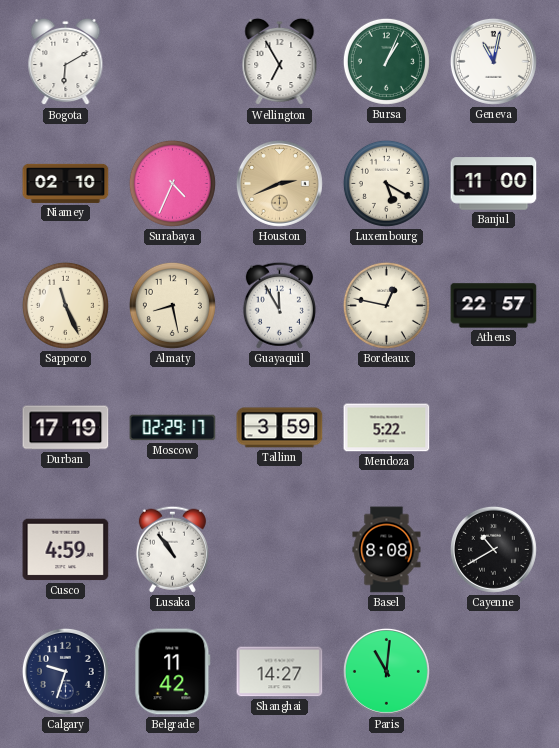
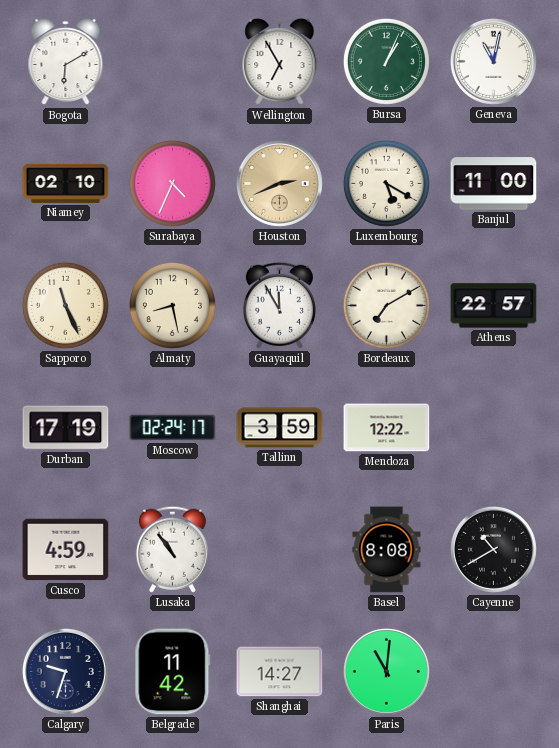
Bordeaux: 12:47 -> 7:10
Moscow: 02:29 -> 02:24
Mendoza: 5:22 -> 12:22
